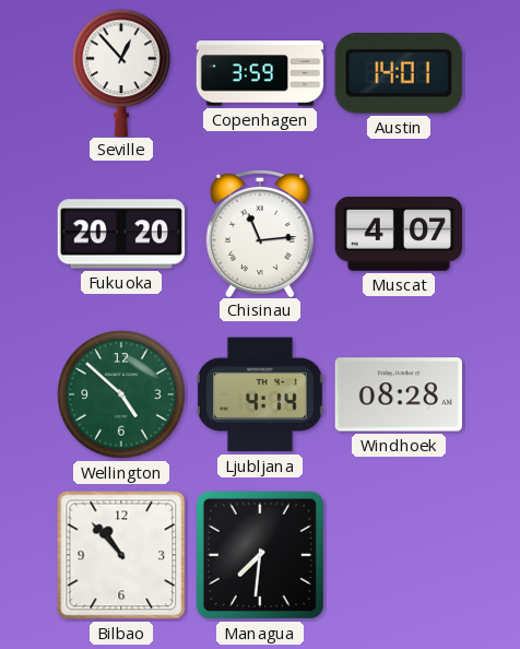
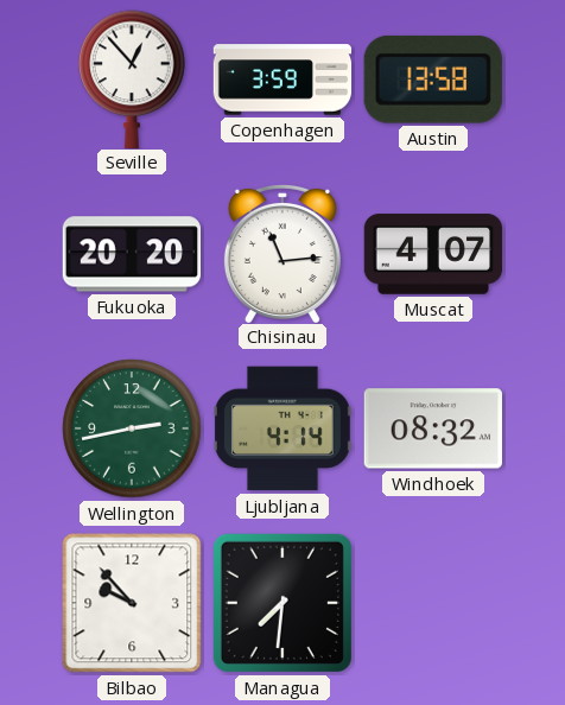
Austin: 14:01 -> 13:58
Wellington: 4:52 -> 2:43
Windhoek: 08:28 -> 08:32
Bilbao: 10:53 -> 9:53
